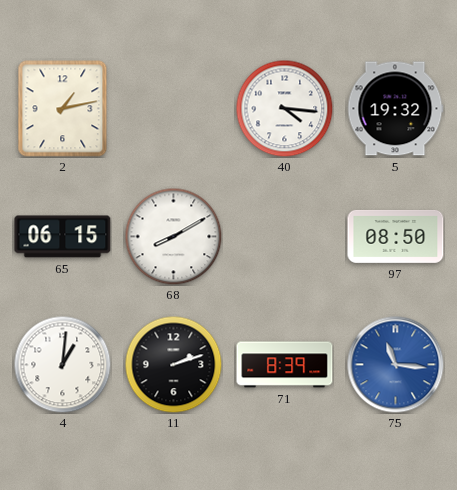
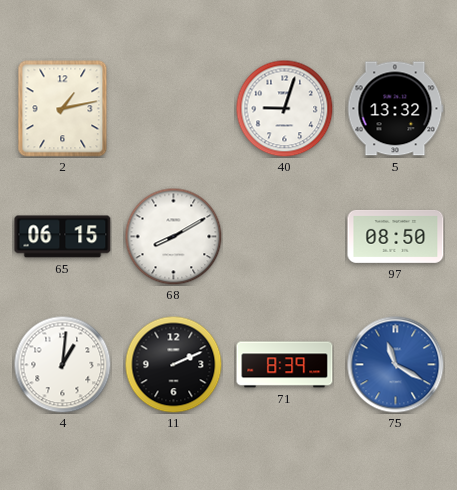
40: 4:16 -> 9:03
5: 19:32 -> 13:32
11: 2:12 -> 2:11
75: 11:16 -> 11:20
